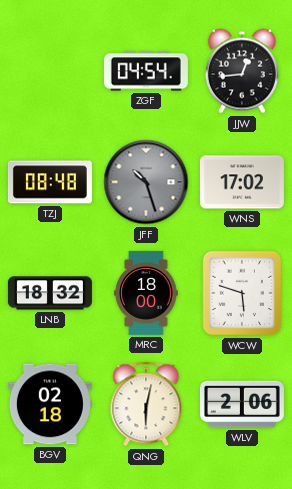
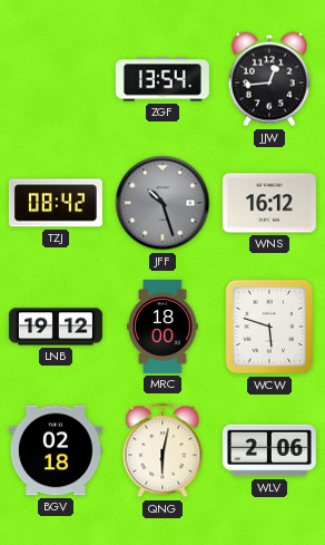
ZGF: 04:54 -> 13:54
TZJ: 08:48 -> 08:42
WNS: 17:02 -> 16:12
LNB: 18:32 -> 19:12
